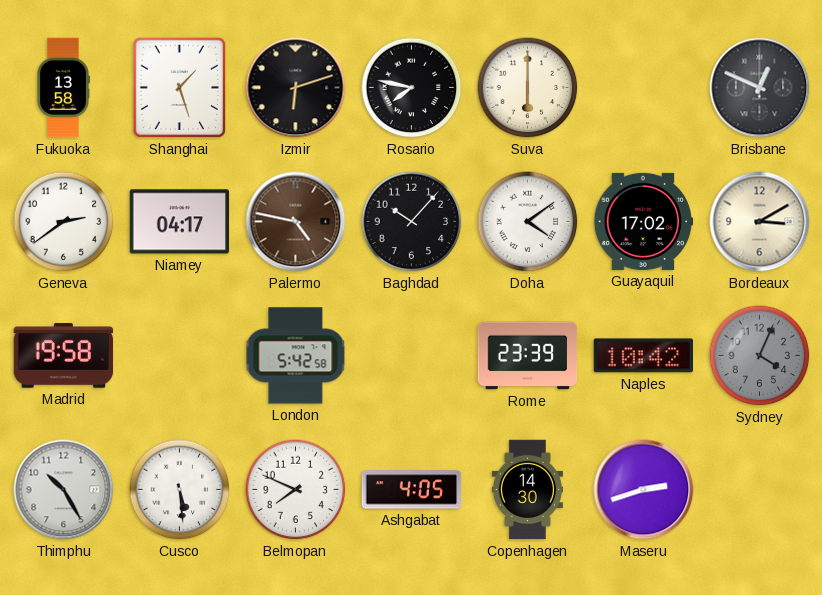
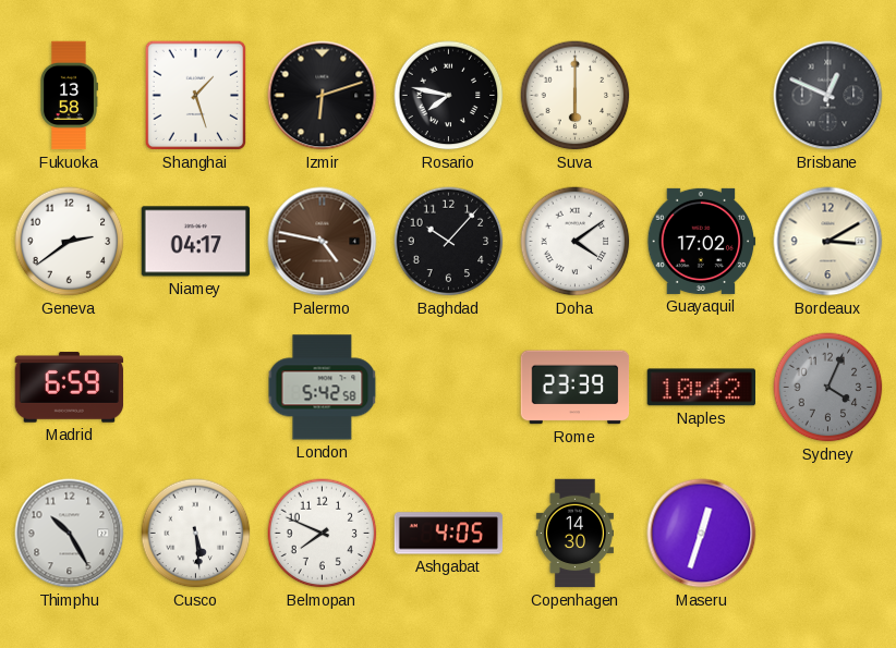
Madrid: 19:58 -> 6:59
Maseru: 2:42 -> 12:33
